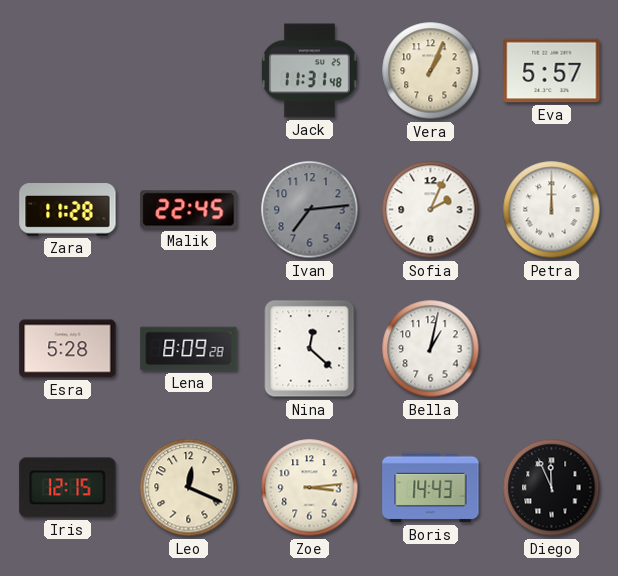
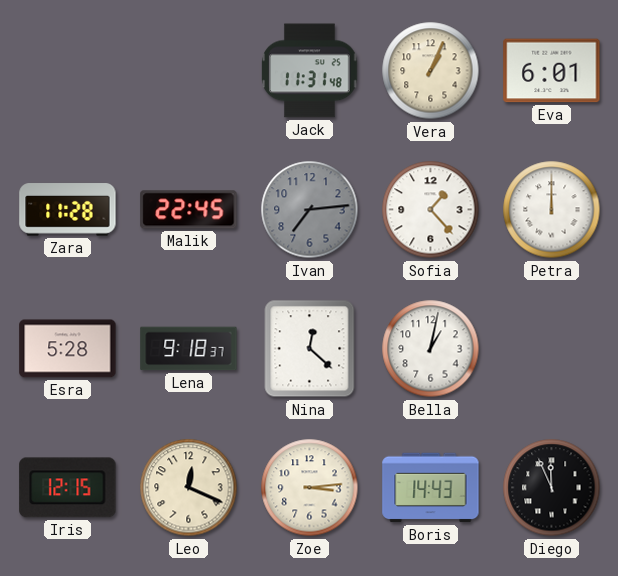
Eva: 5:57 -> 6:01
Sofia: 2:04 -> 1:23
Lena: 8:09 -> 9:18
